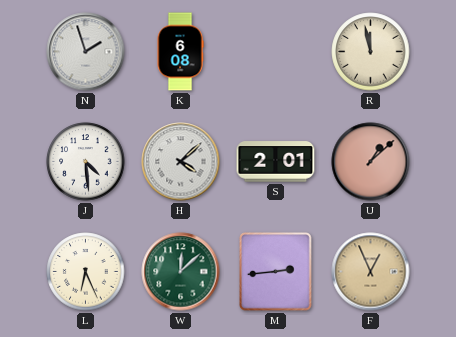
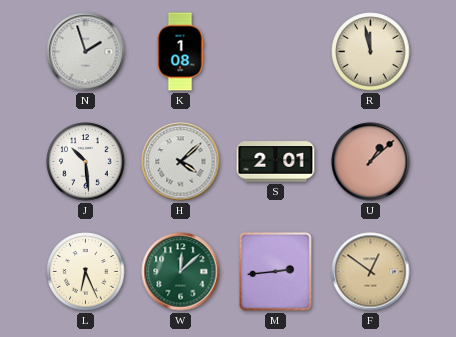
K: 6:08 -> 1:08
J: 4:29 -> 10:29
F: 12:56 -> 12:51
